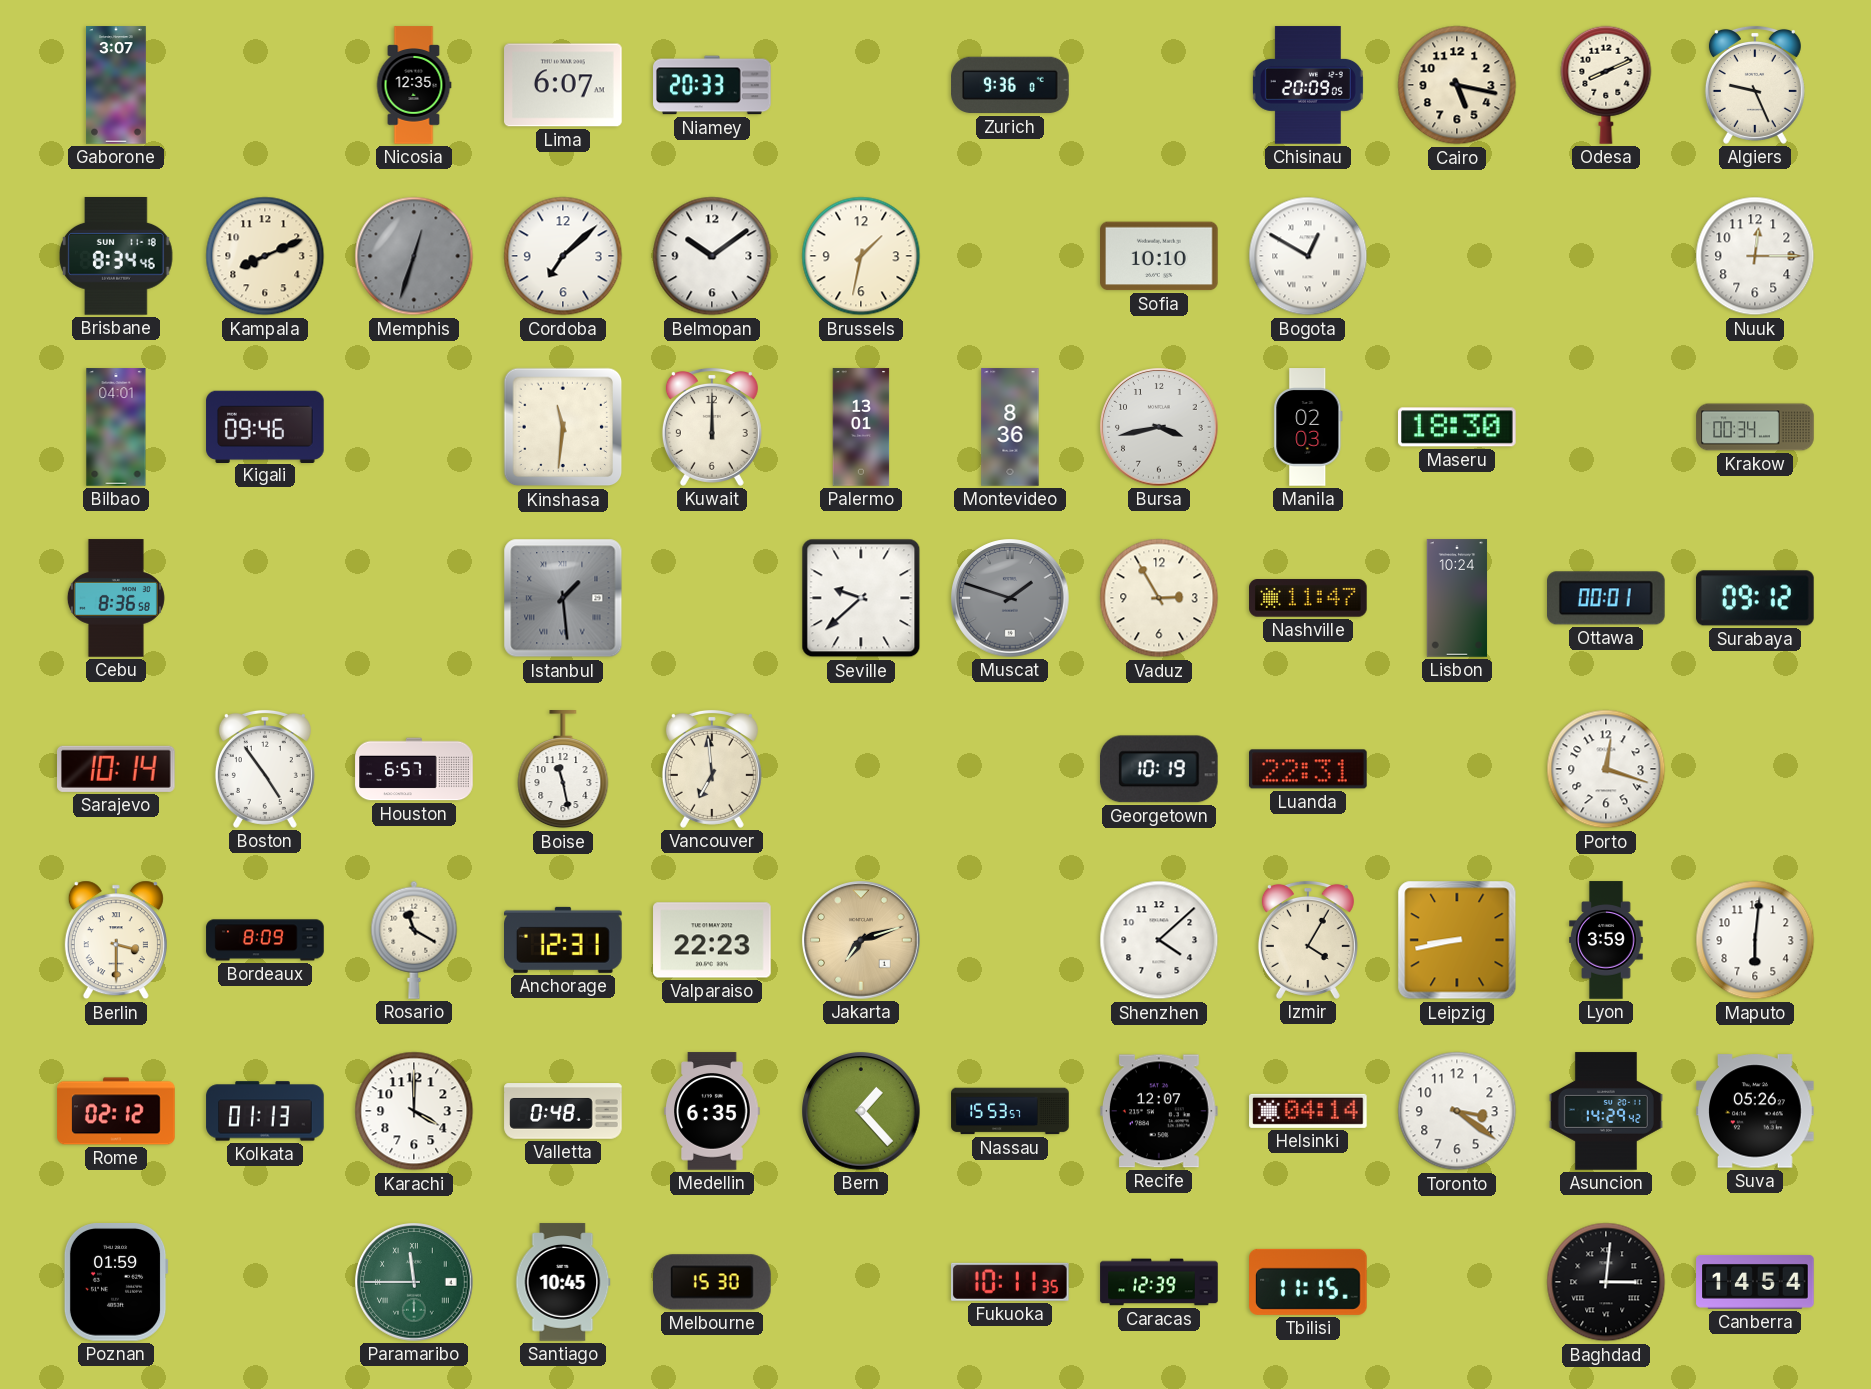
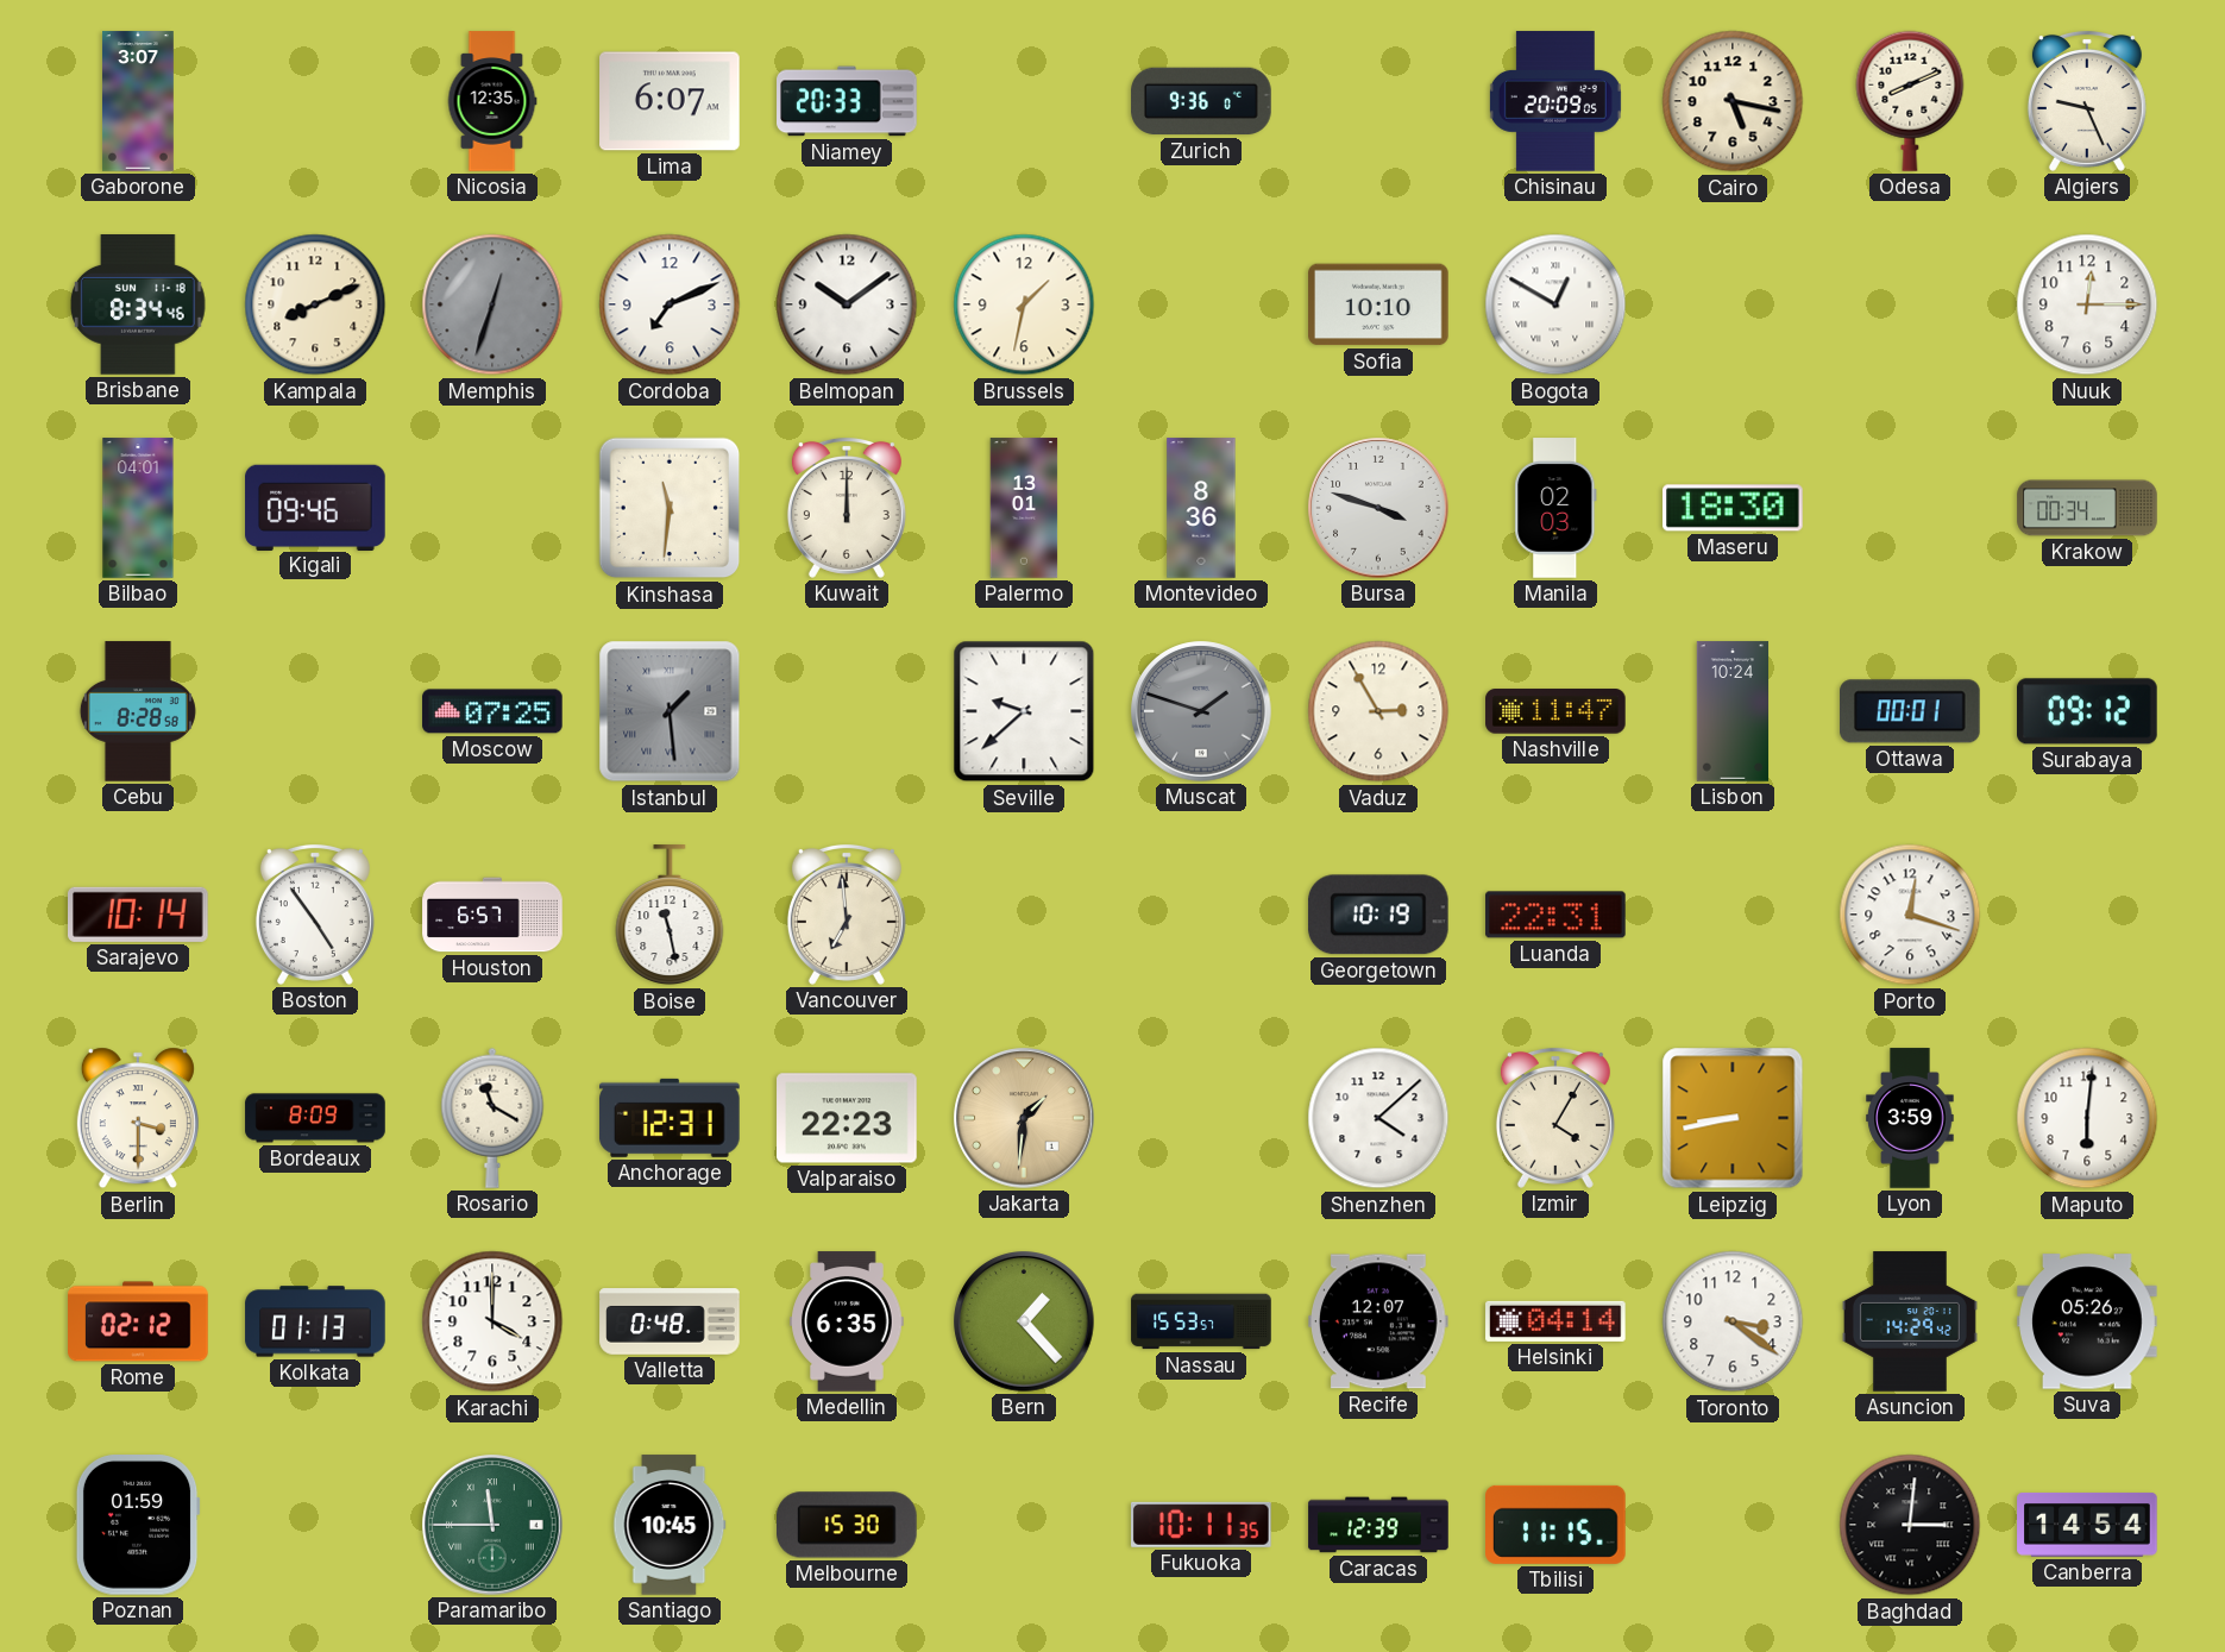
Cordoba: 7:08 -> 7:11
Bursa: 3:43 -> 3:48
Cebu: 8:36 -> 8:28
Moscow: none -> 07:25
Jakarta: 7:12 -> 1:31
